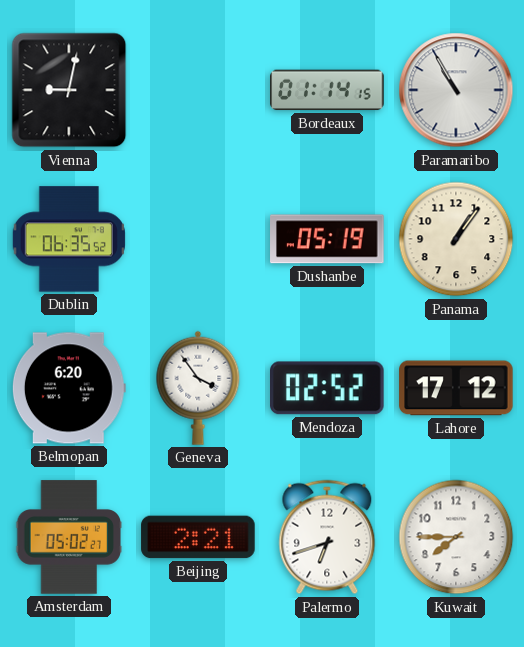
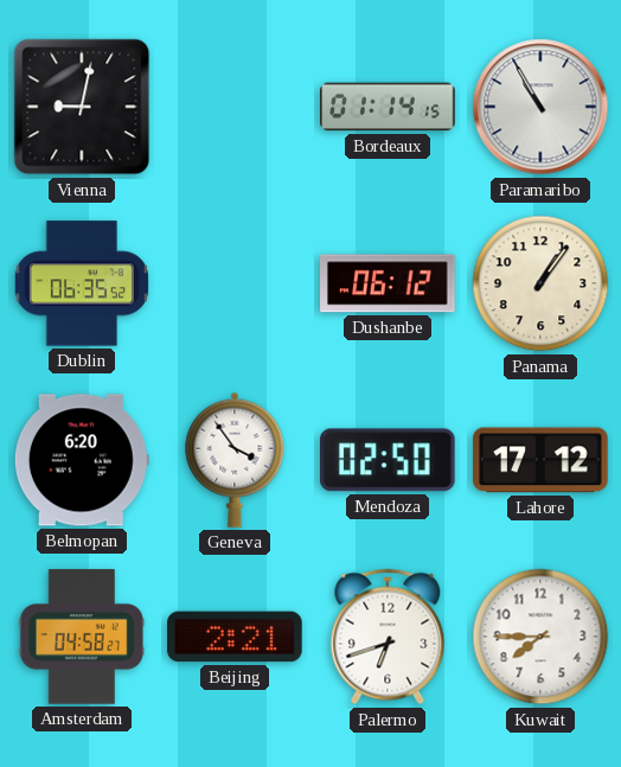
Dushanbe: 05:19 -> 06:12
Mendoza: 02:52 -> 02:50
Amsterdam: 05:02 -> 04:58
